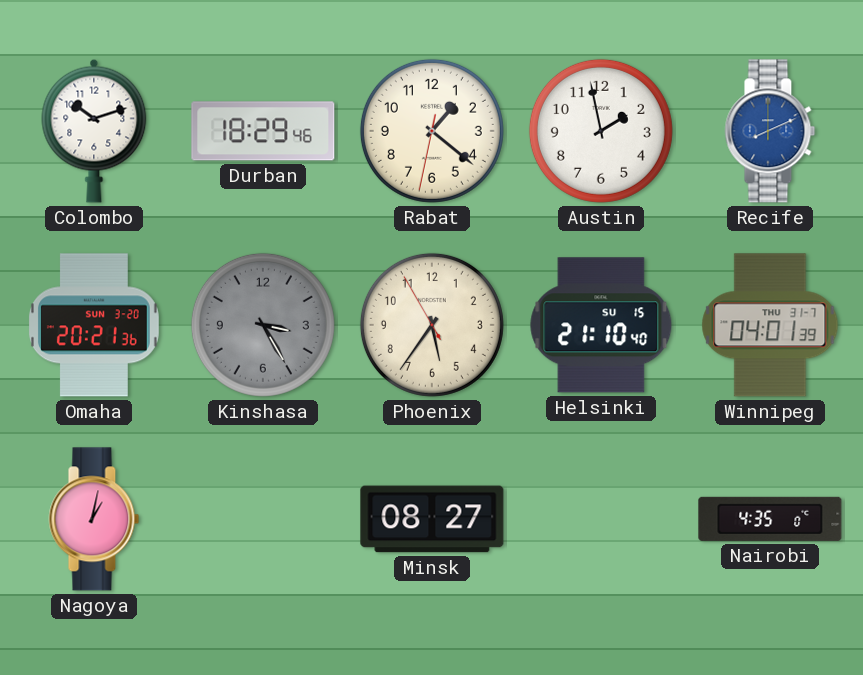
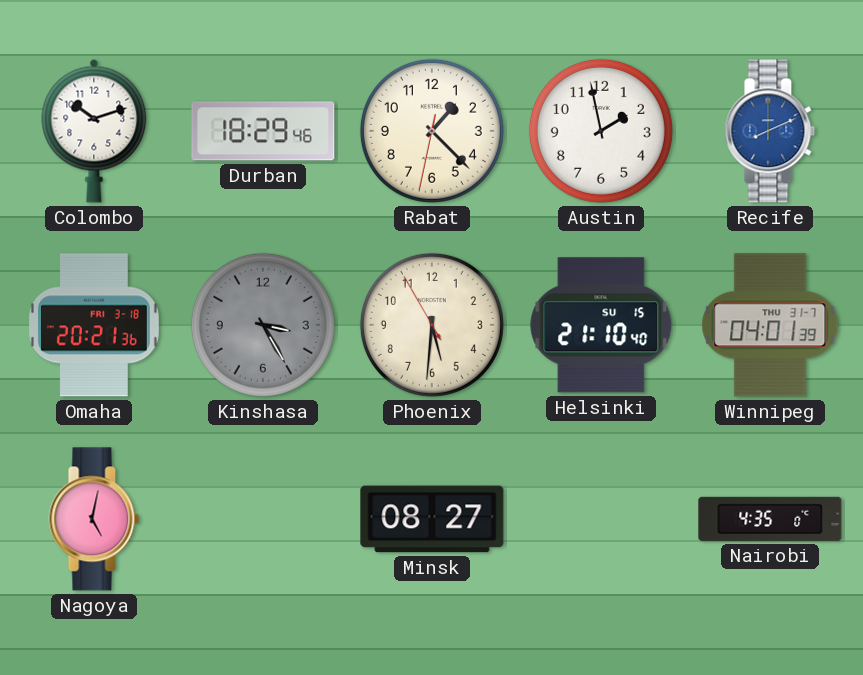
Rabat: 1:21 -> 1:22
Omaha date: SUN 3-20 -> FRI 3-18
Phoenix: 5:35 -> 5:30
Nagoya: 1:02 -> 5:02
